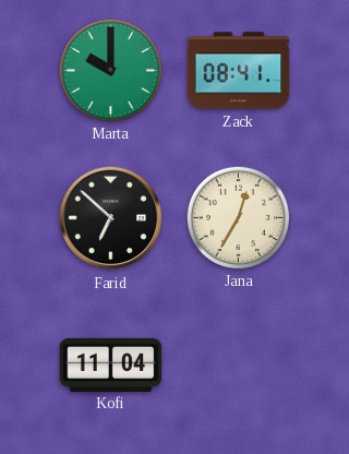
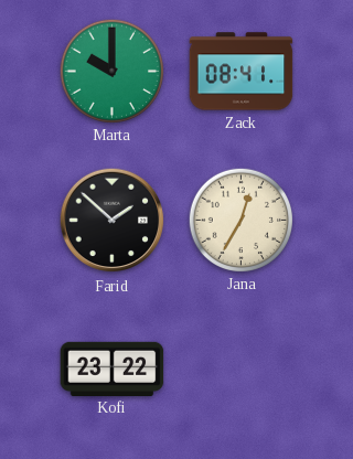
Farid: 6:52 -> 1:52
Kofi: 11:04 -> 23:22
